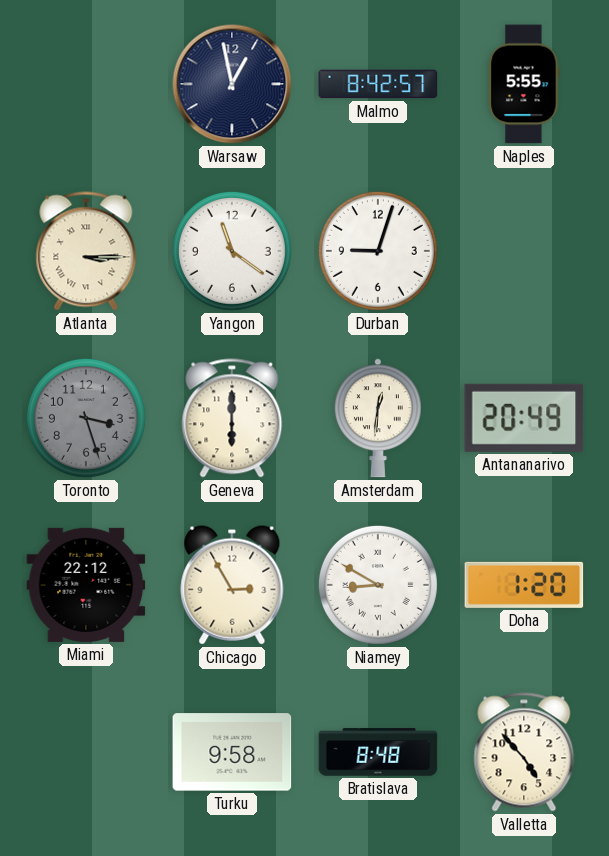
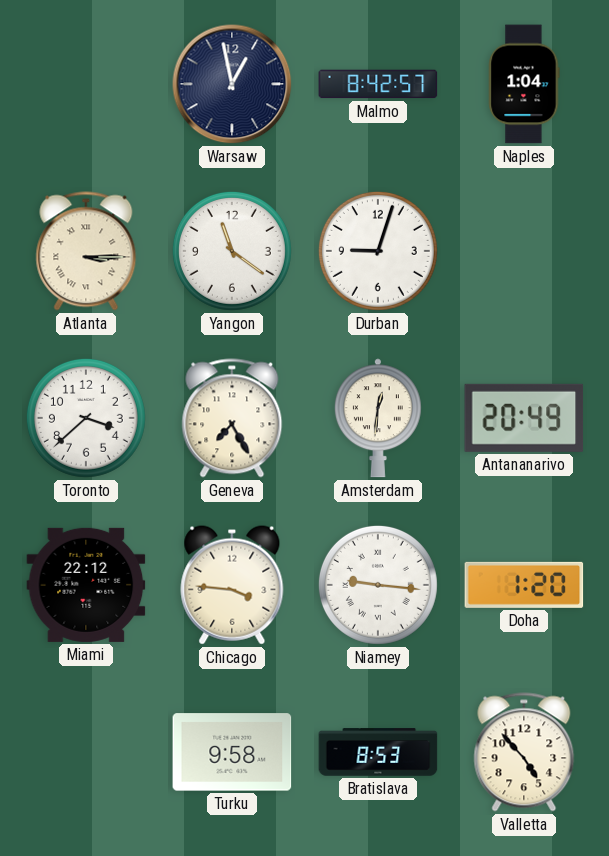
Naples: 5:55 -> 1:04
Toronto: 3:27 -> 3:38
Toronto dial: grey -> white
Geneva: 6:00 -> 7:25
Chicago: 2:55 -> 3:46
Niamey: 8:50 -> 9:16
Bratislava: 8:48 -> 8:53
